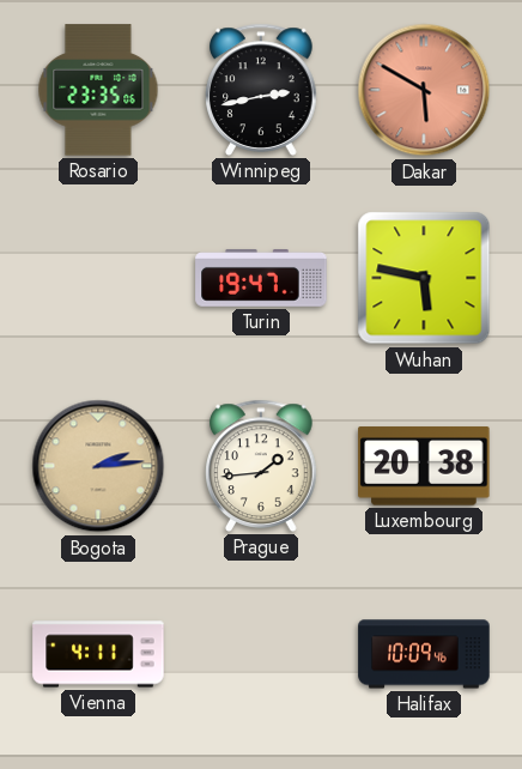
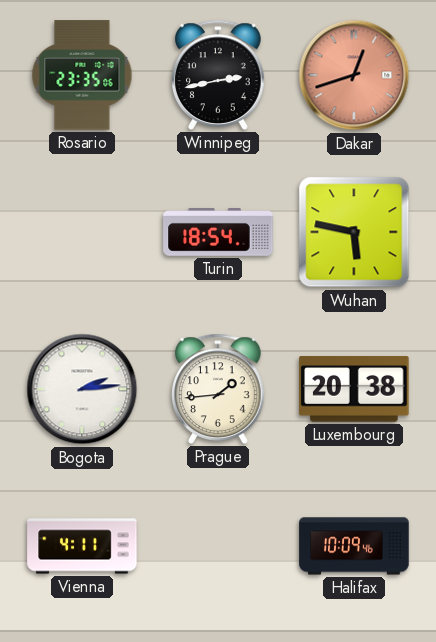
Dakar: 5:50 -> 12:42
Turin: 19:47 -> 18:54
Bogota dial: champagne -> white
